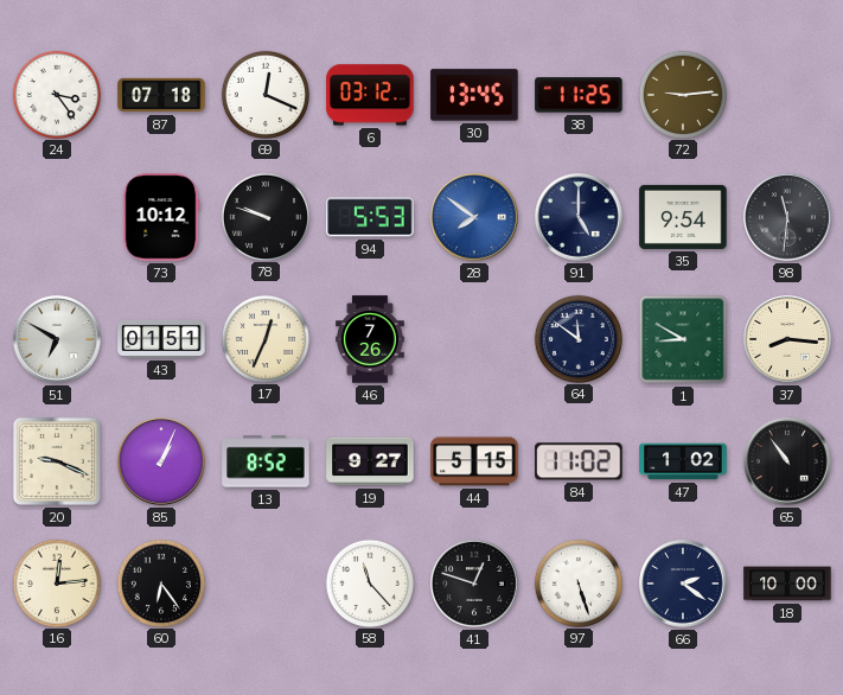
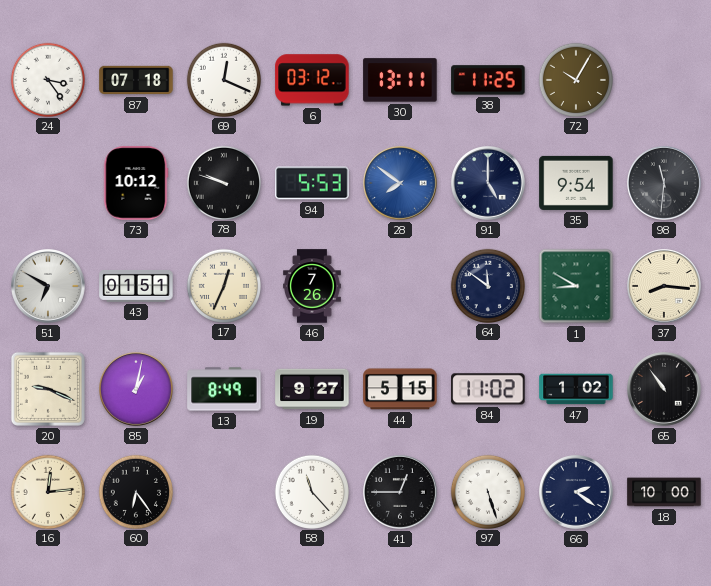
30: 13:45 -> 13:11
72: 9:14 -> 10:05
85: 1:04 -> 1:02
13: 8:52 -> 8:49
41: 12:48 -> 12:45
